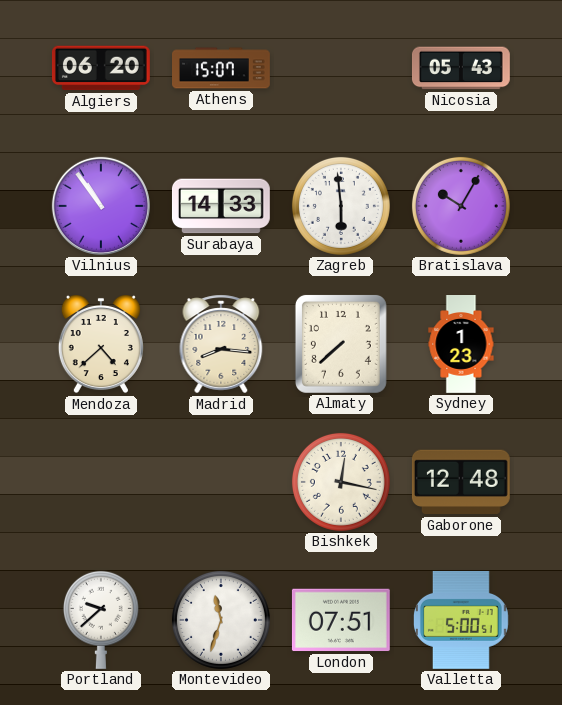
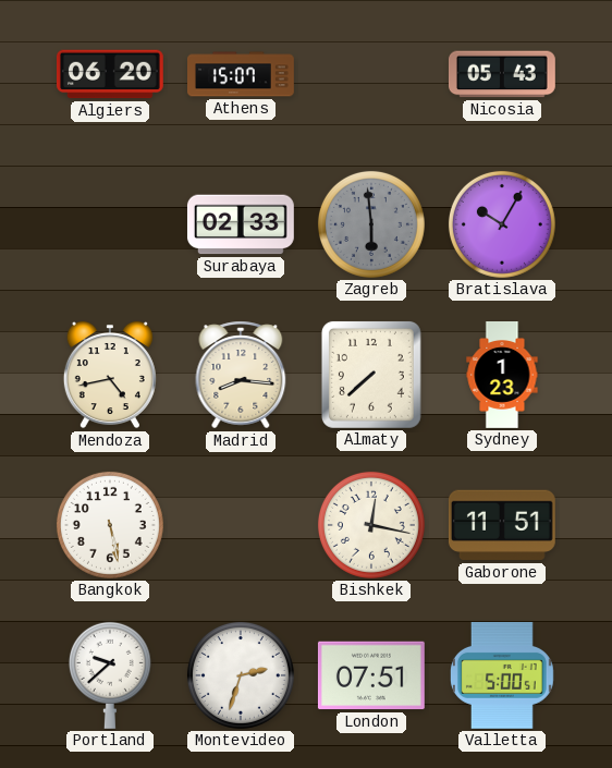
Vilnius: 10:54 -> none
Surabaya: 14:33 -> 02:33
Zagreb dial: white -> grey
Mendoza: 4:38 -> 4:43
Bangkok: none -> 5:28
Gaborone: 12:48 -> 11:51
Montevideo: 11:33 -> 2:33
